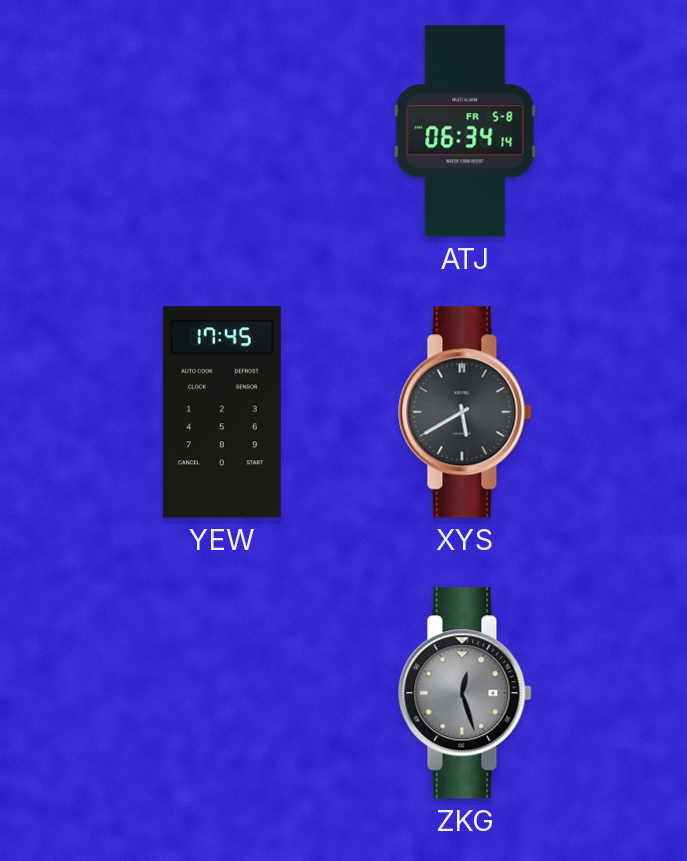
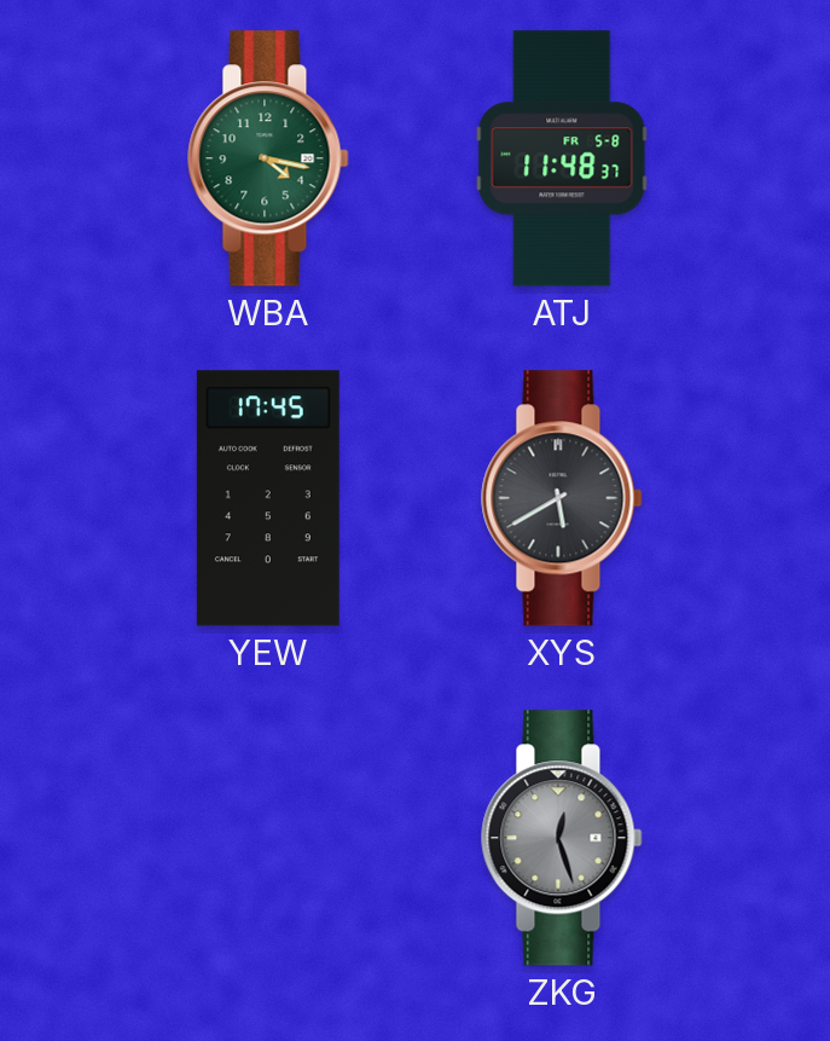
WBA: none -> 4:17
ATJ: 06:34 -> 11:48
